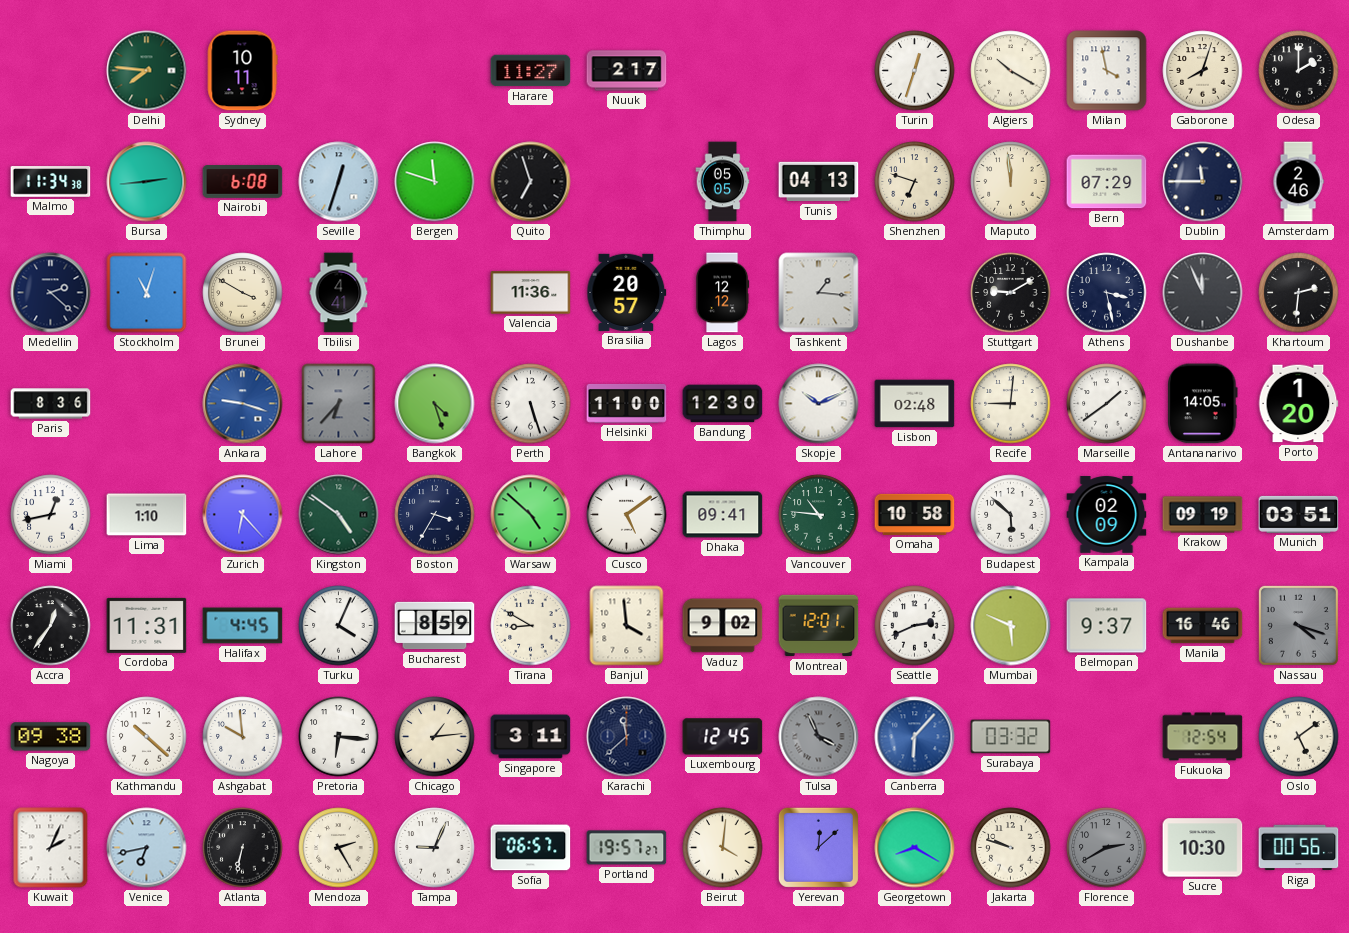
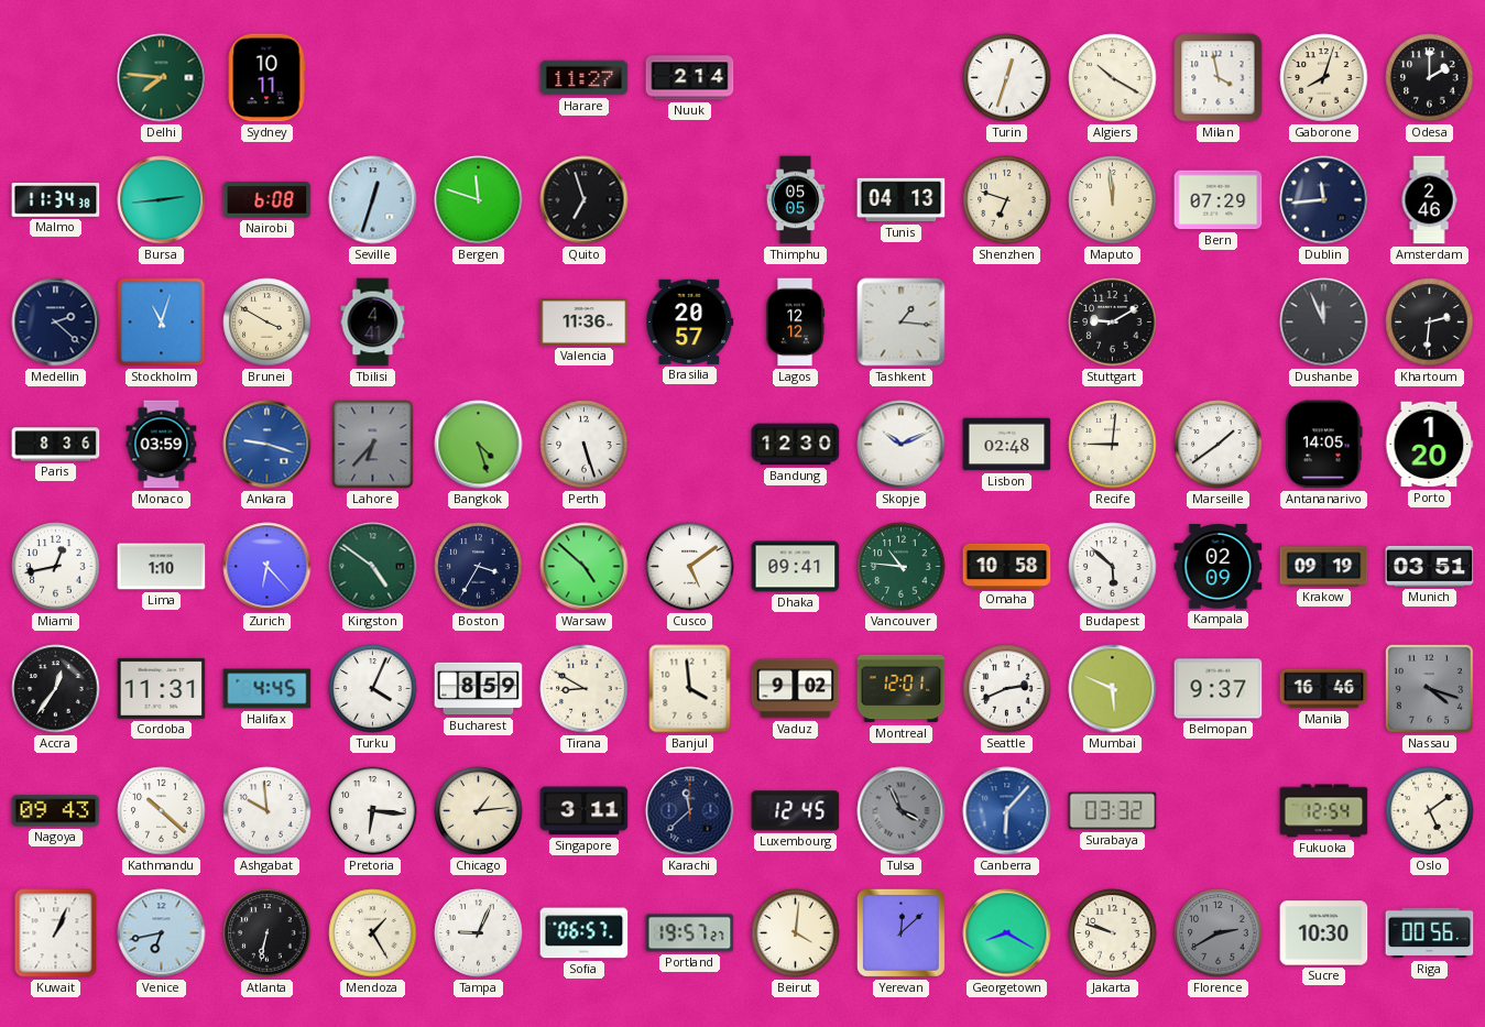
Nuuk: 2:17 -> 2:14
Dublin: 11:45 -> 11:44
Athens: 3:28 -> none
Monaco: none -> 03:59
Helsinki: 11:00 -> none
Nagoya: 09:38 -> 09:43
Kuwait: 2:04 -> 1:04
Mendoza: 2:25 -> 1:25
